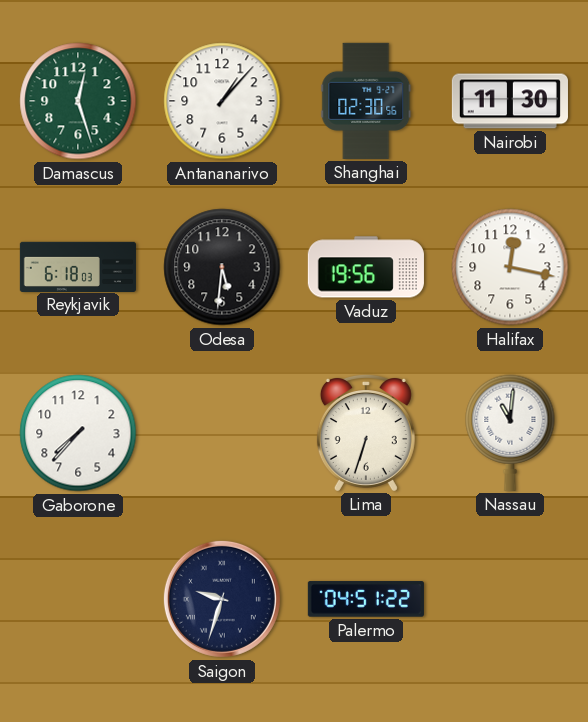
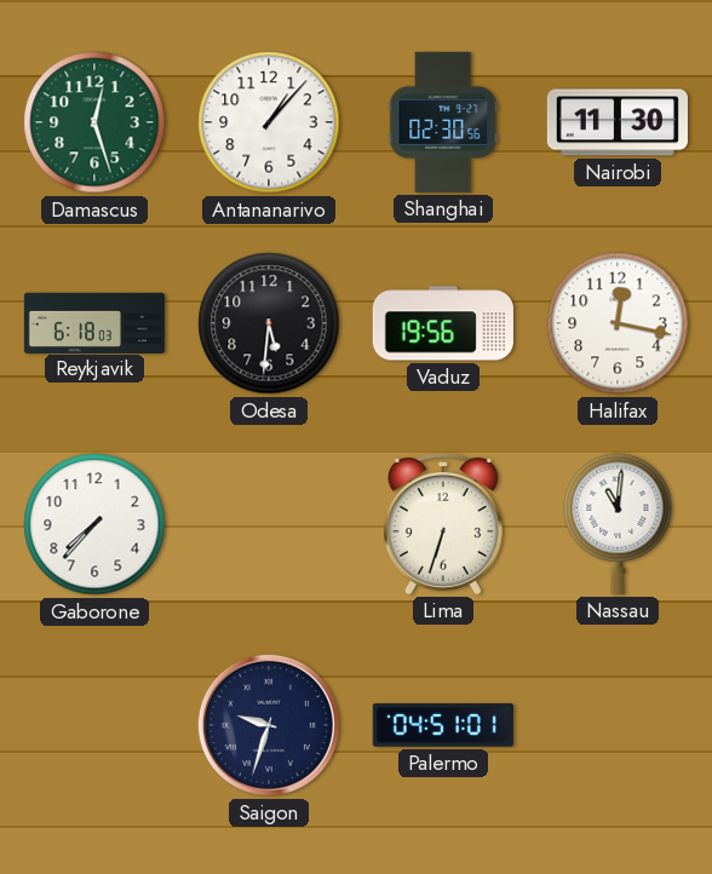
Palermo: 04:51:22 -> 04:51:01
